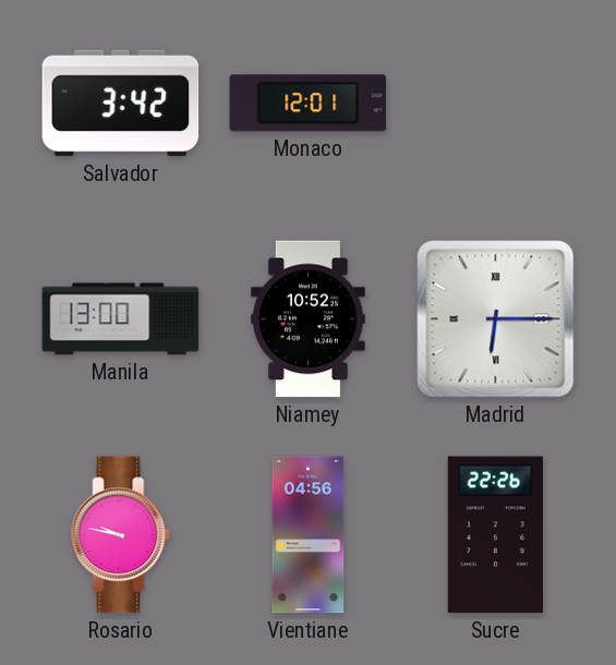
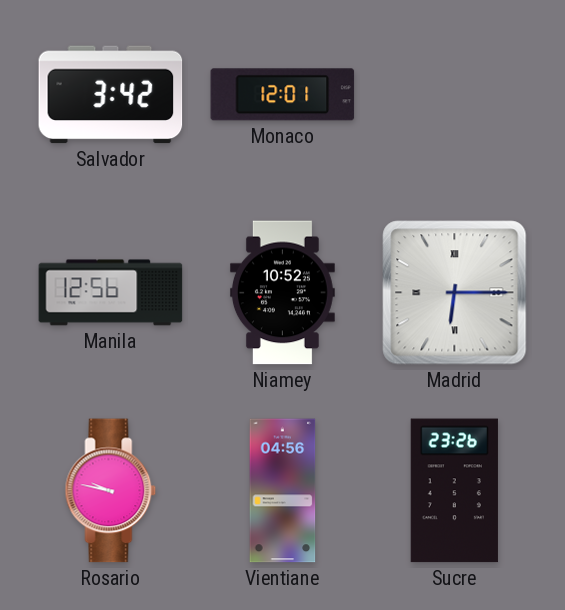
Manila: 13:00 -> 12:56
Sucre: 22:26 -> 23:26
